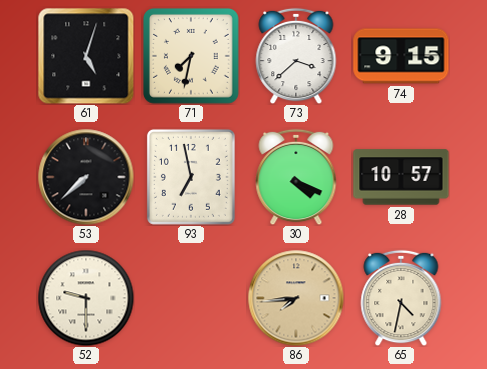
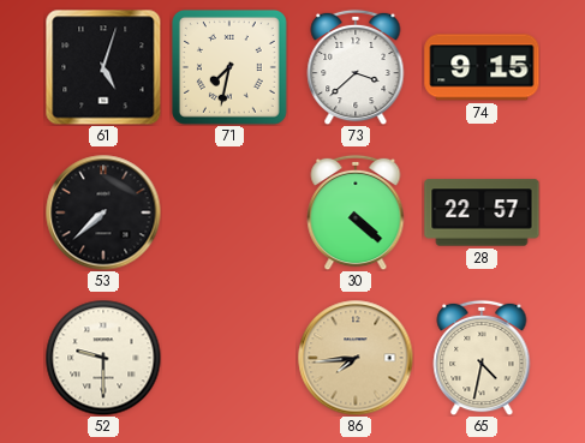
93: 6:58 -> none
30: 4:19 -> 4:22
28: 10:57 -> 22:57
